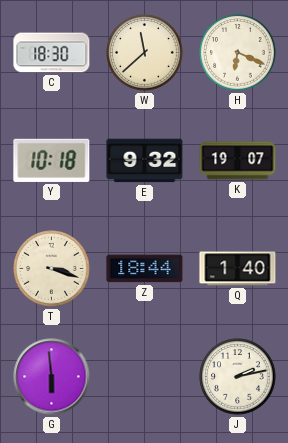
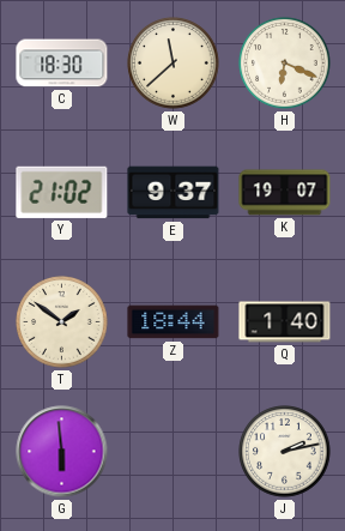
Y: 10:18 -> 21:02
E: 9:32 -> 9:37
T: 3:18 -> 1:51
